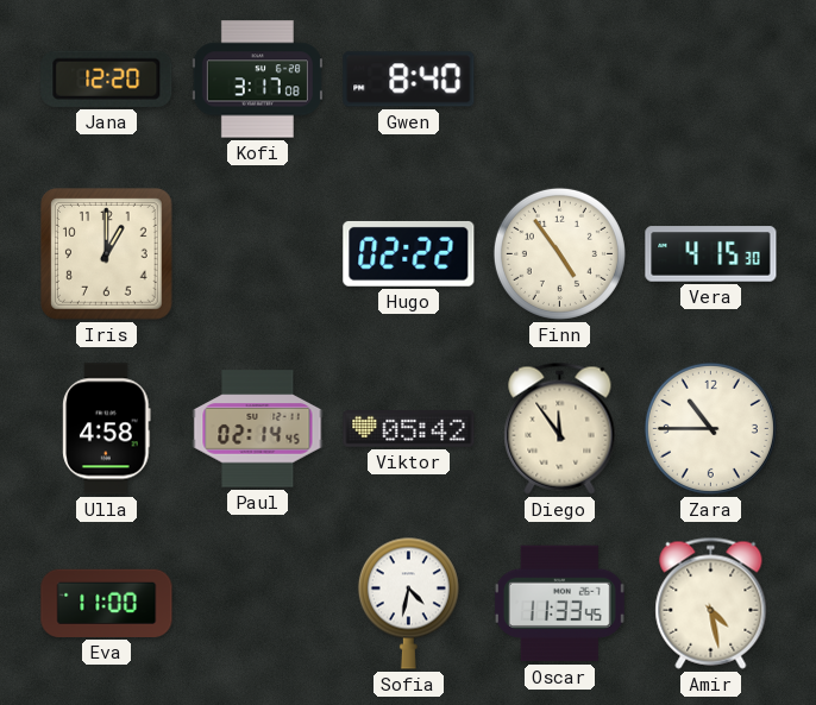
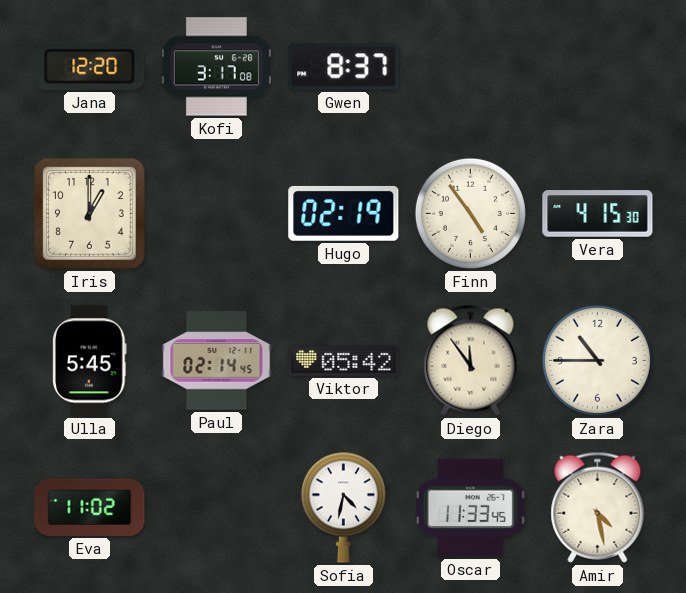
Gwen: 8:40 -> 8:37
Hugo: 02:22 -> 02:19
Ulla: 4:58 -> 5:45
Eva: 11:00 -> 11:02
